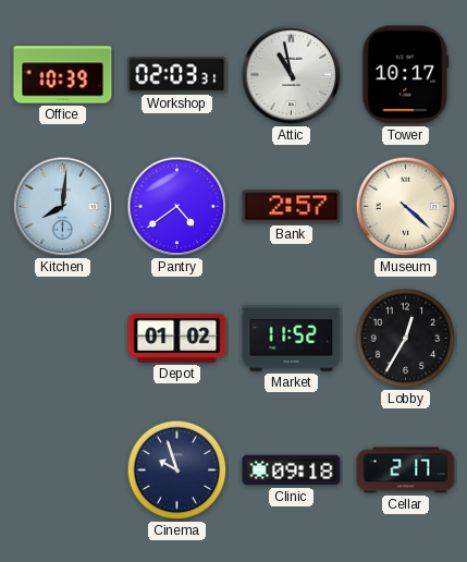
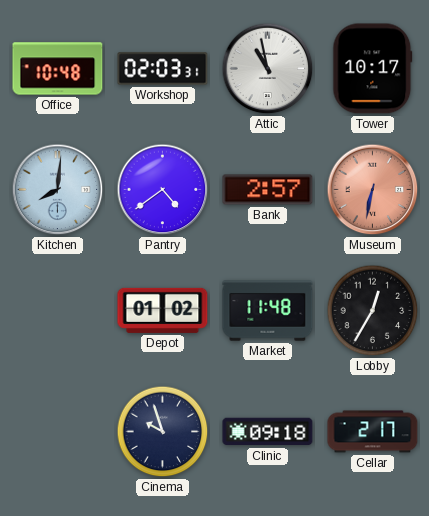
Office: 10:39 -> 10:48
Museum: 4:22 -> 6:32
Museum dial: cream -> salmon
Market: 11:52 -> 11:48
